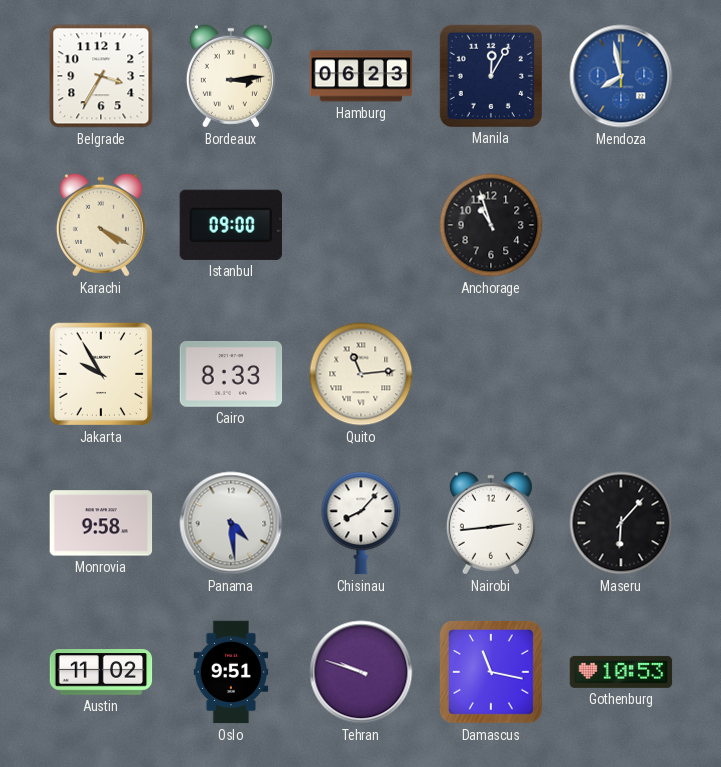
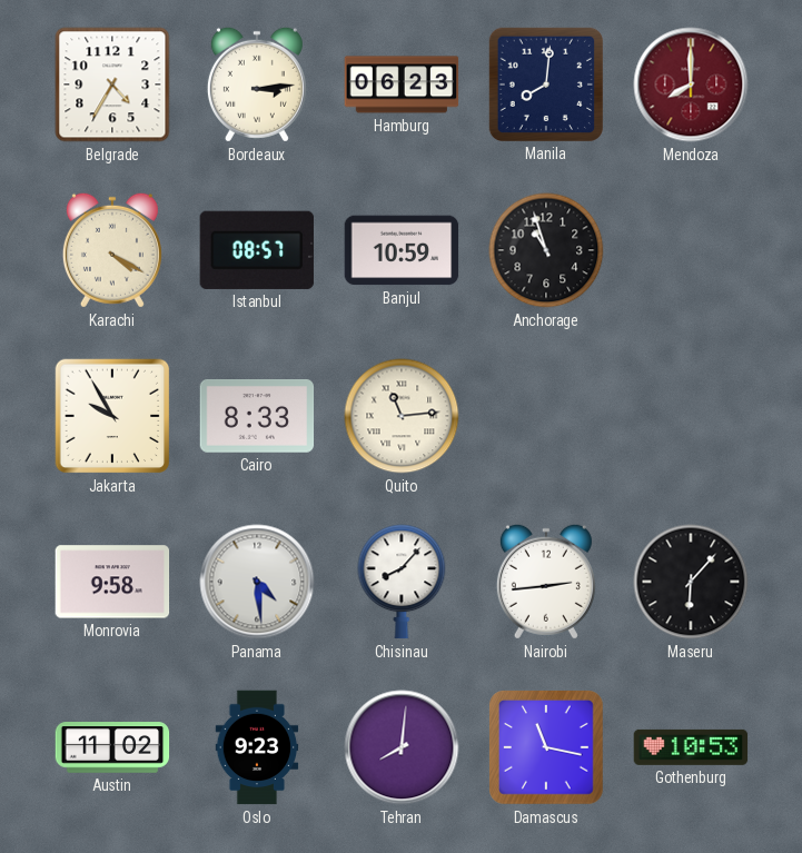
Belgrade: 3:35 -> 4:35
Manila: 12:05 -> 8:01
Mendoza: 7:58 -> 8:00
Mendoza dial: blue -> burgundy
Istanbul: 09:00 -> 08:57
Banjul: none -> 10:59
Oslo: 9:51 -> 9:23
Tehran: 9:48 -> 8:01
